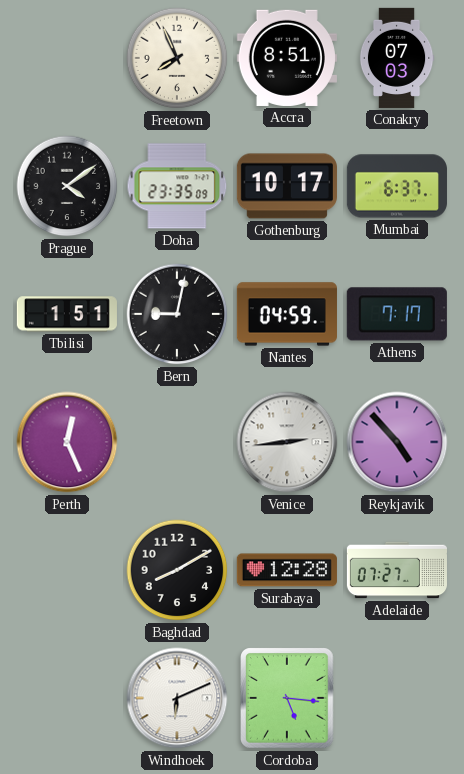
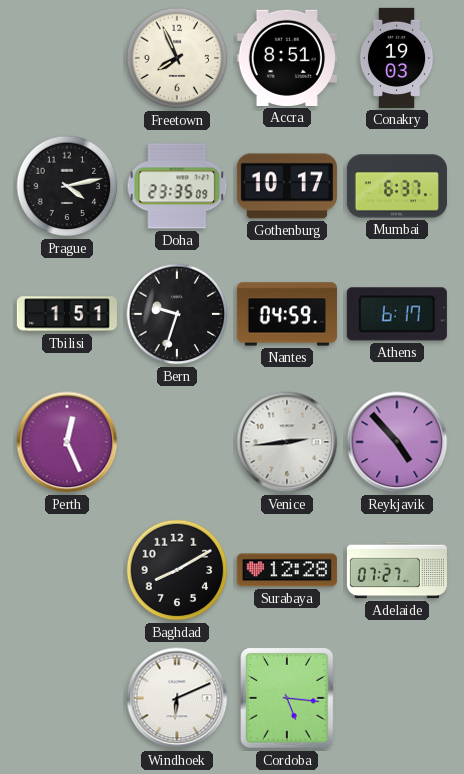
Conakry: 07:03 -> 19:03
Prague: 4:09 -> 4:13
Bern: 9:02 -> 9:33
Athens: 7:17 -> 6:17
